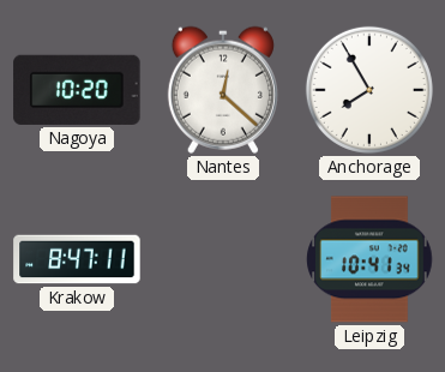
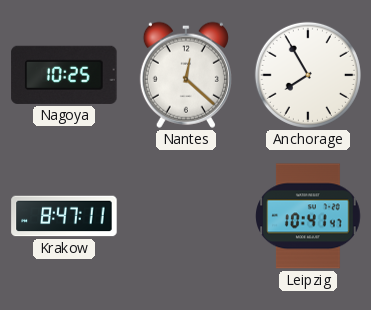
Nagoya: 10:20 -> 10:25
Leipzig: 10:41:34 -> 10:41:47
